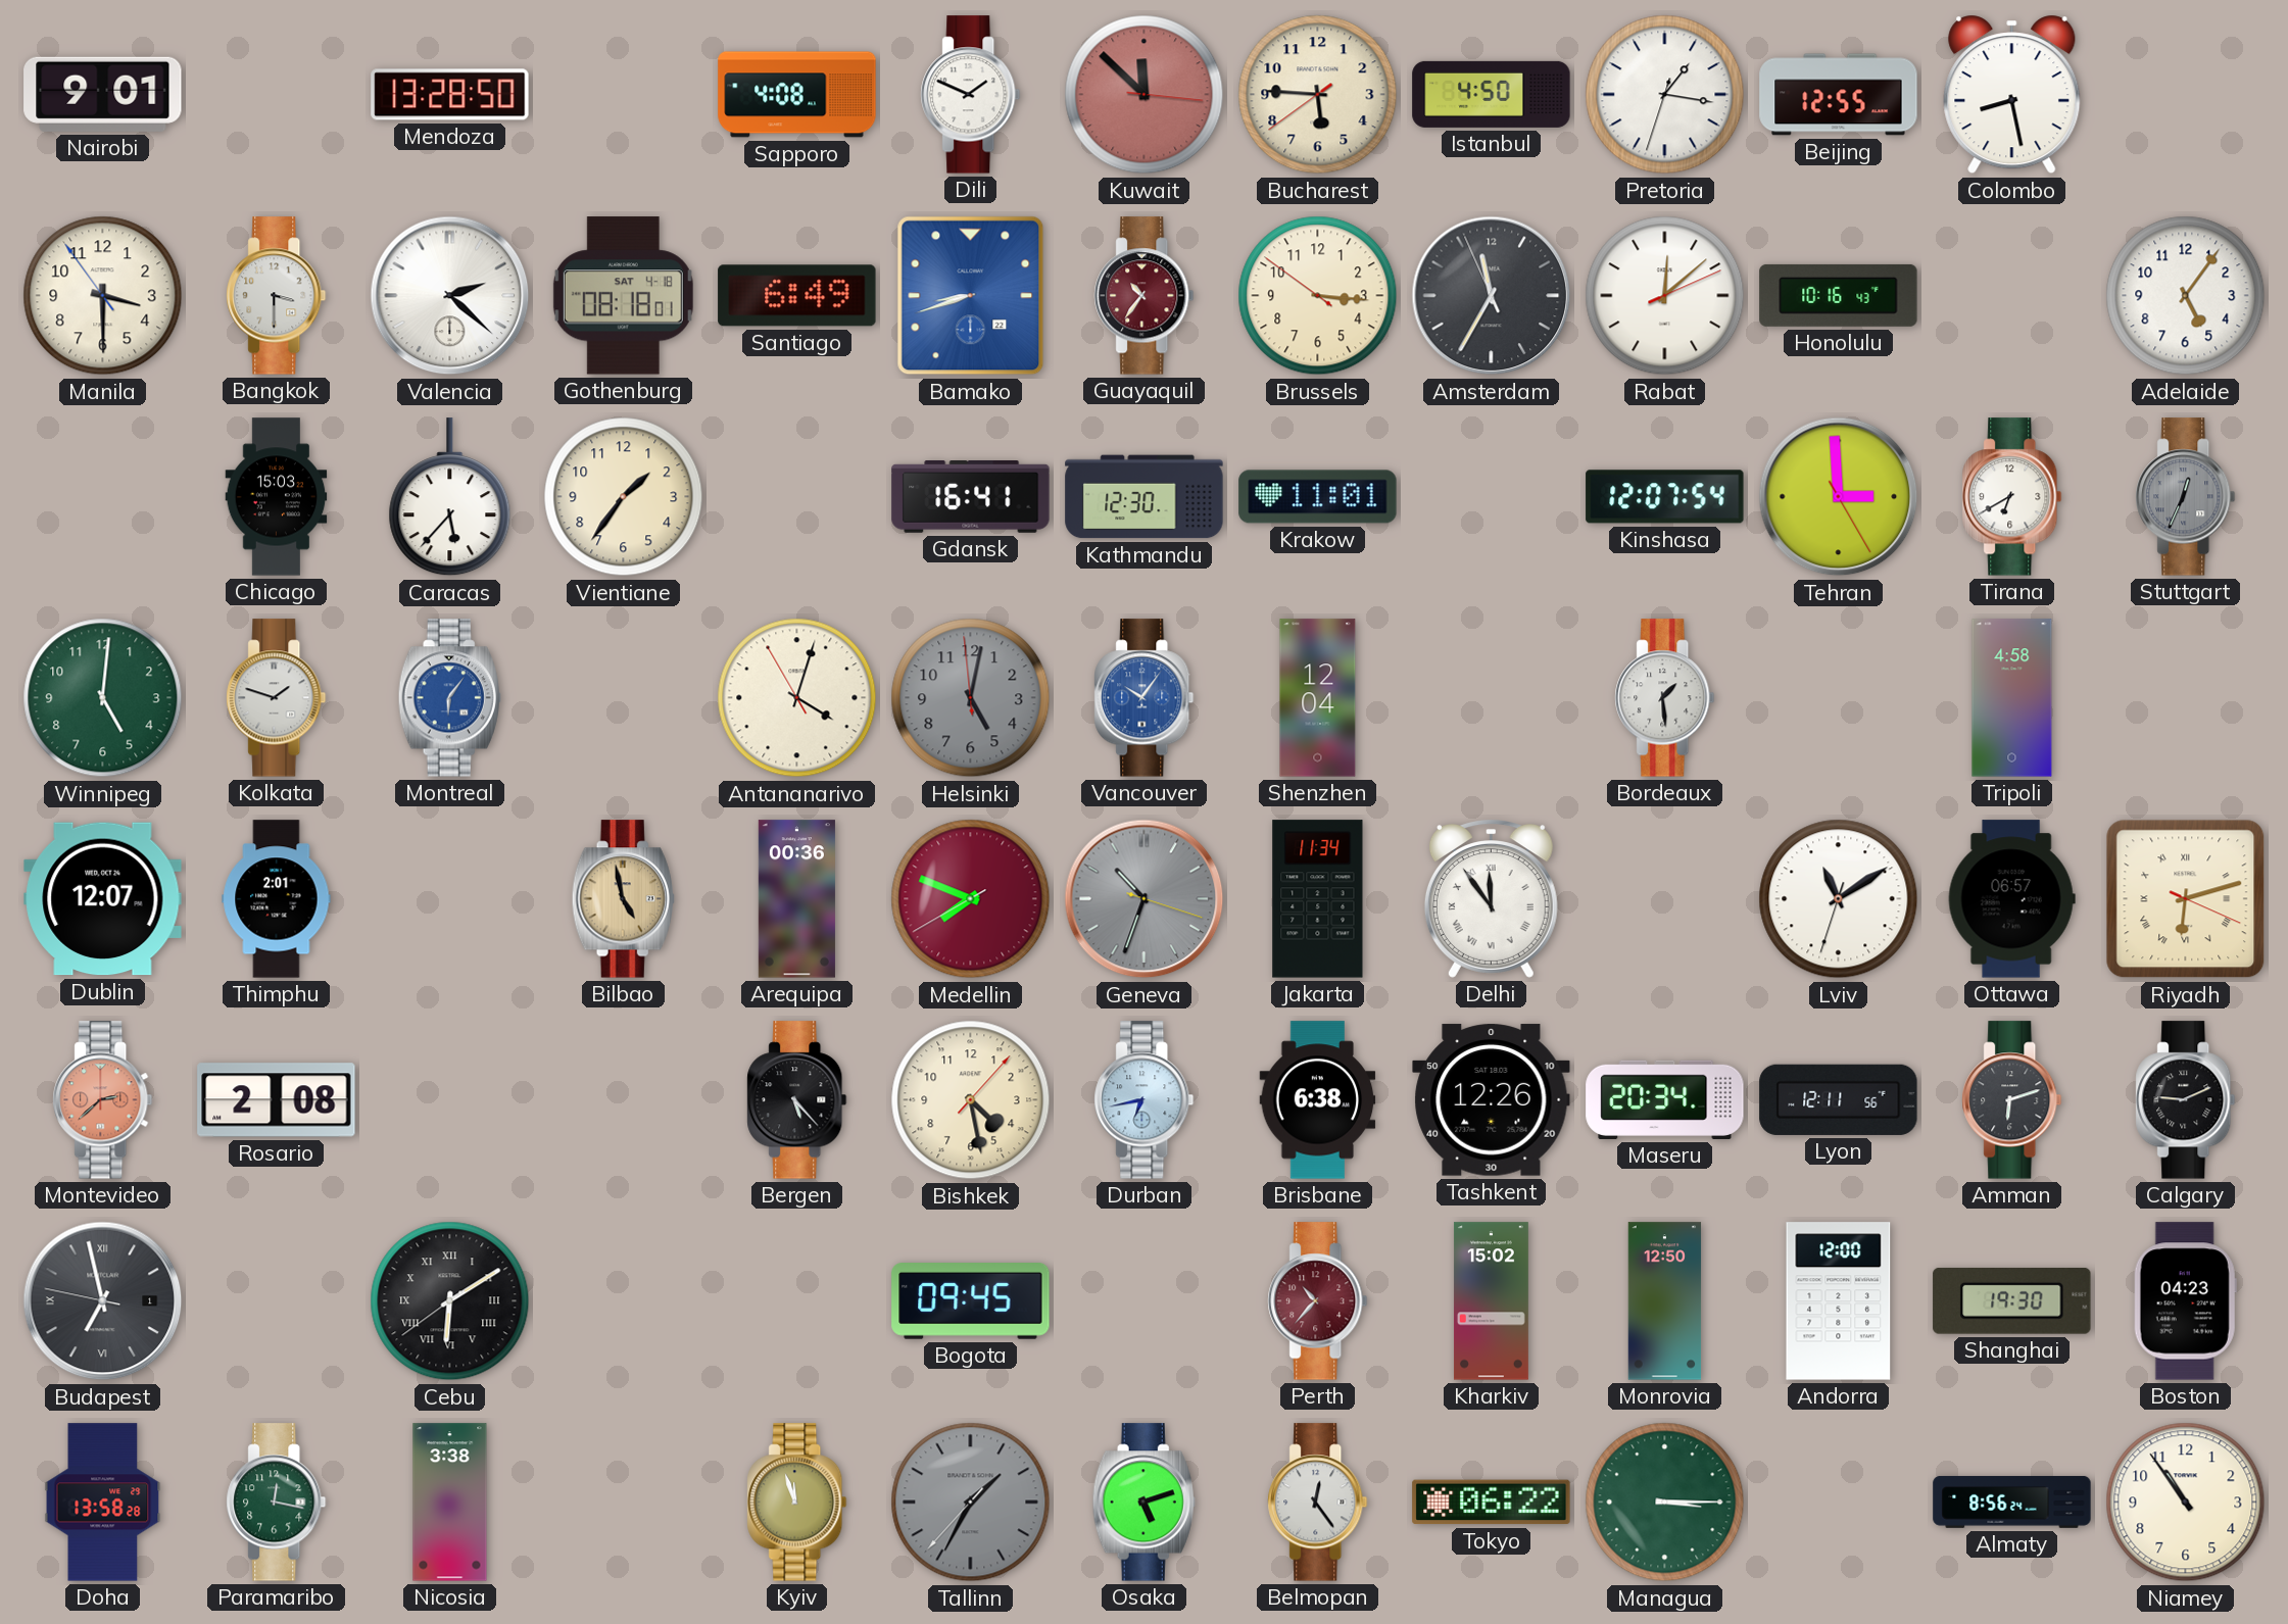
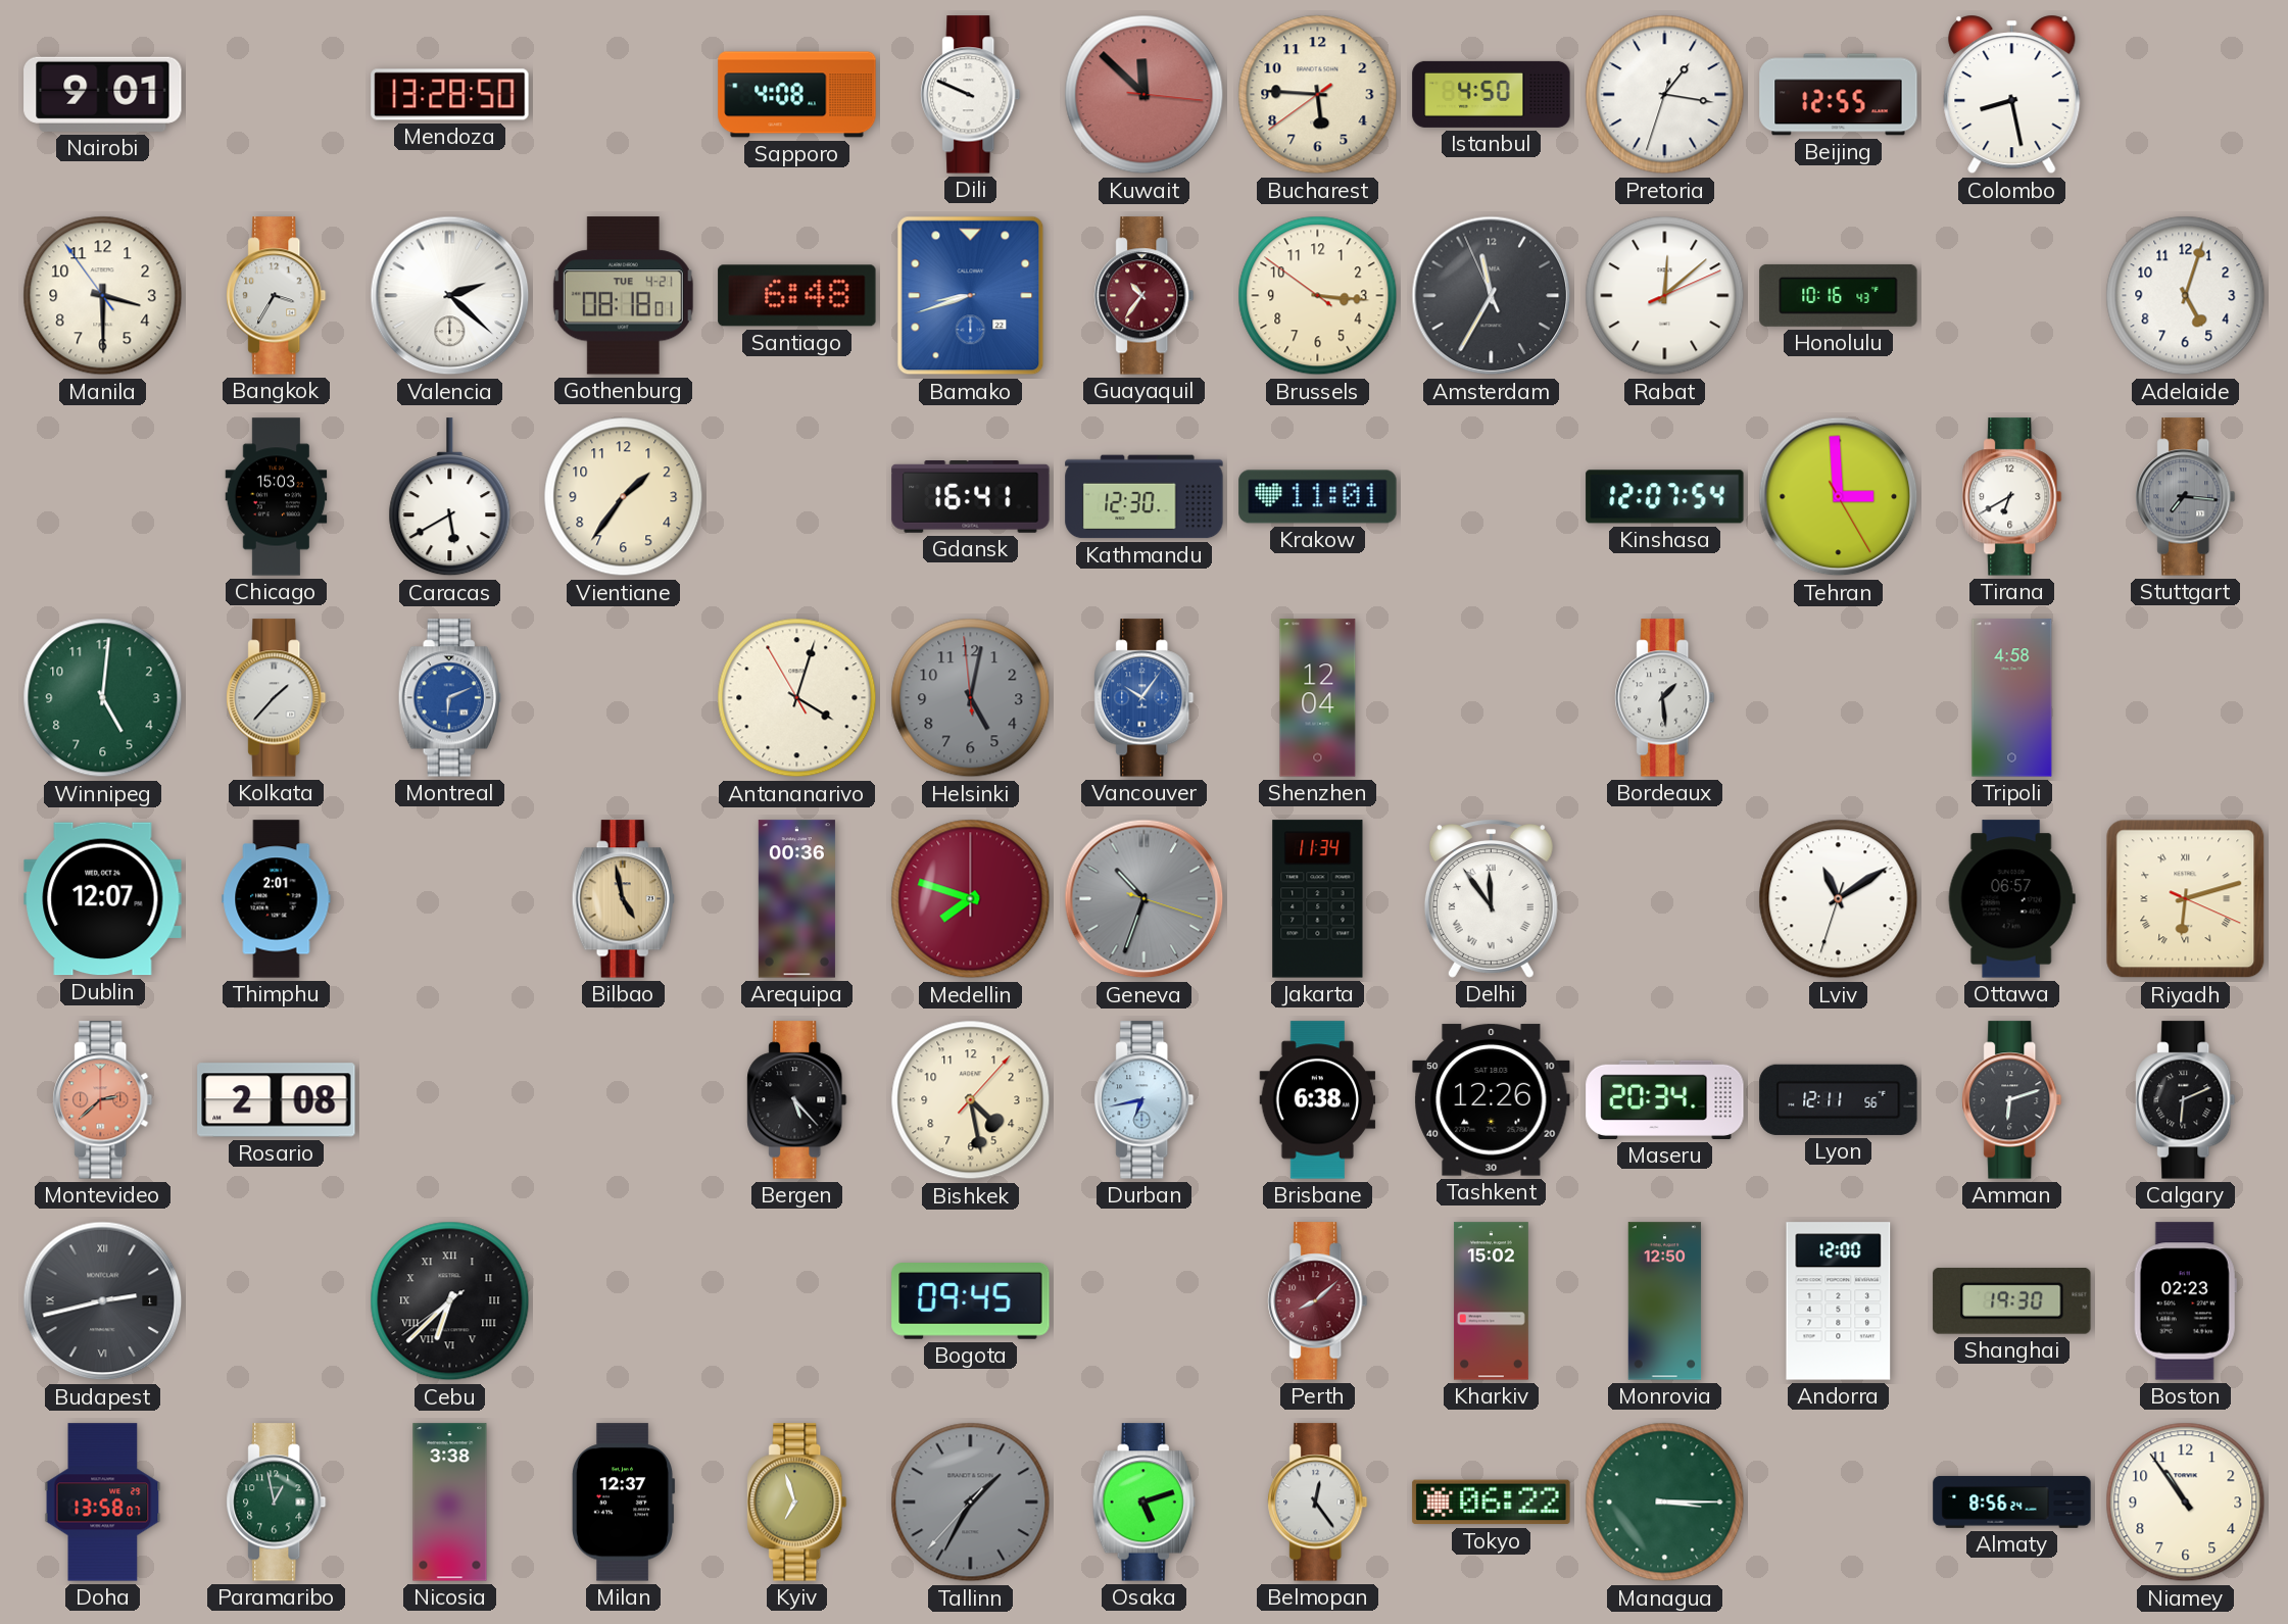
Dili: 1:49 -> 9:49
Bangkok: 3:30 -> 3:35
Gothenburg date: SAT 4-18 -> TUE 4-21
Santiago: 6:49 -> 6:48
Adelaide: 5:06 -> 5:03
Caracas: 5:37 -> 5:40
Stuttgart: 12:34 -> 7:16
Kolkata: 1:48 -> 1:37
Montreal: 6:06 -> 6:11
Medellin: 7:48:40 -> 7:48:00
Calgary: 9:11 -> 6:11
Budapest: 6:57 -> 2:42
Cebu: 6:09 -> 6:37
Perth: 10:37 -> 8:08
Boston: 04:23 -> 02:23
Doha: 13:58:28 -> 13:58:07
Paramaribo: 12:17 -> 12:58
Milan: none -> 12:37
Kyiv: 11:57 -> 6:57
